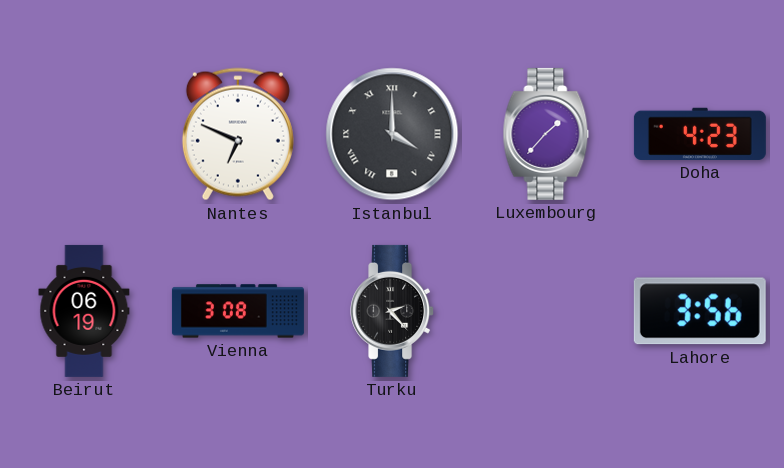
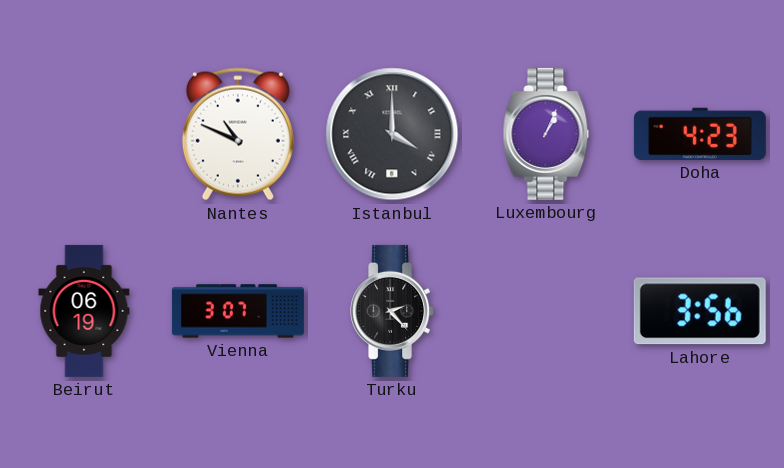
Nantes: 6:49 -> 10:49
Luxembourg: 1:37 -> 1:04
Vienna: 3:08 -> 3:07
